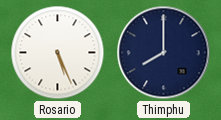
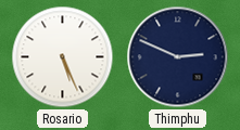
Thimphu: 8:00 -> 2:49
